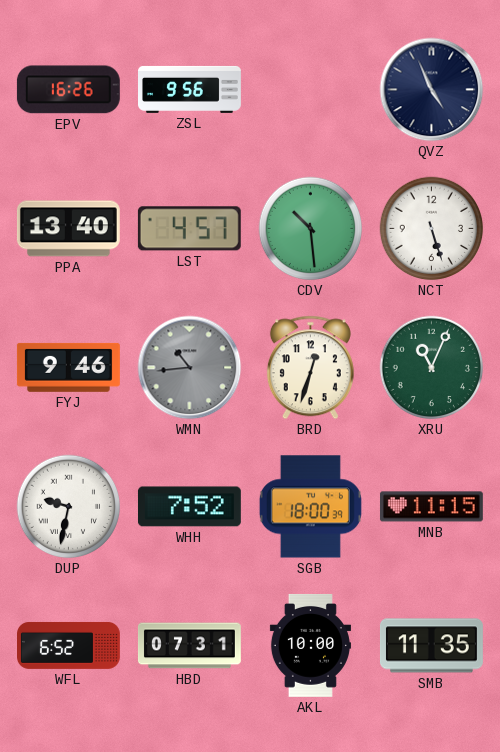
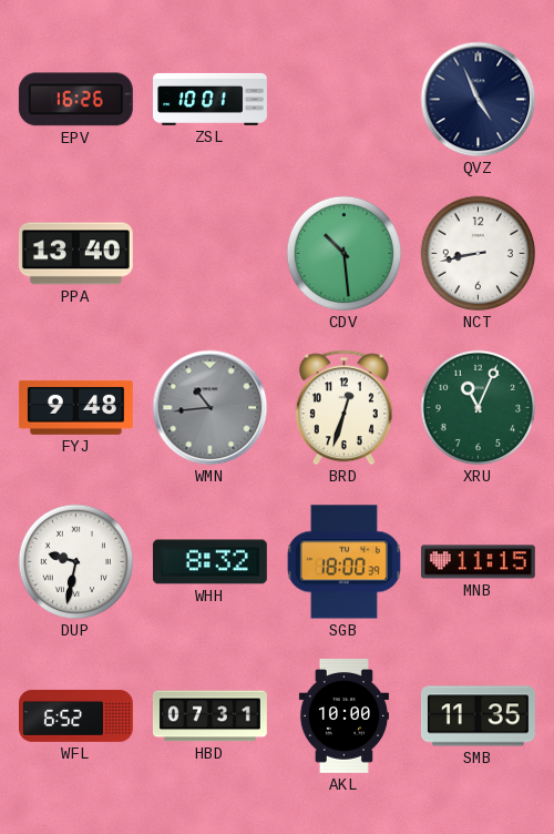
ZSL: 9:56 -> 10:01
LST: 4:57 -> none
NCT: 5:27 -> 8:43
FYJ: 9:46 -> 9:48
WHH: 7:52 -> 8:32
